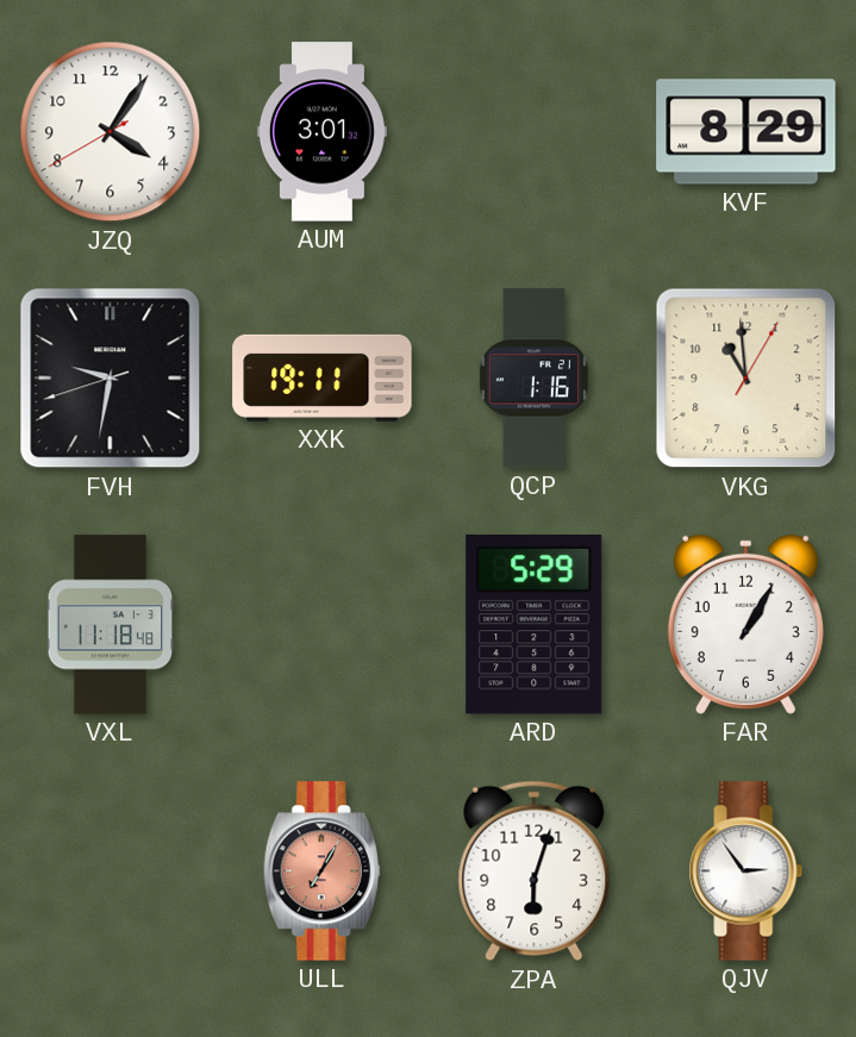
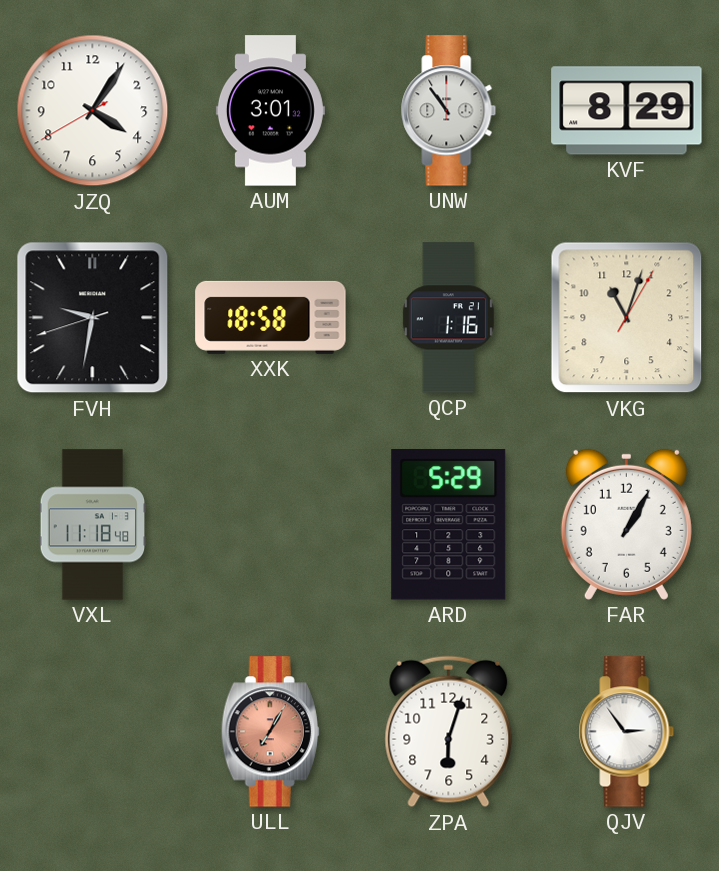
UNW: none -> 10:54
XXK: 19:11 -> 18:58
VKG: 10:59 -> 11:03
